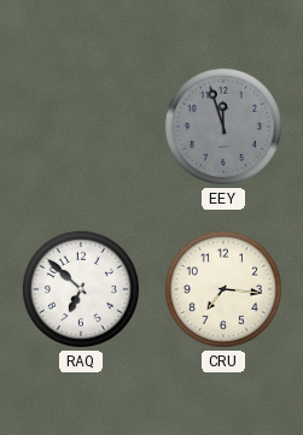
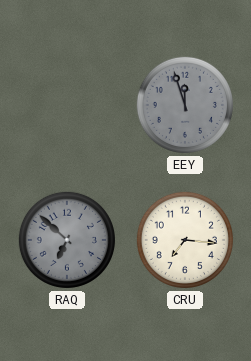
RAQ dial: white -> grey
